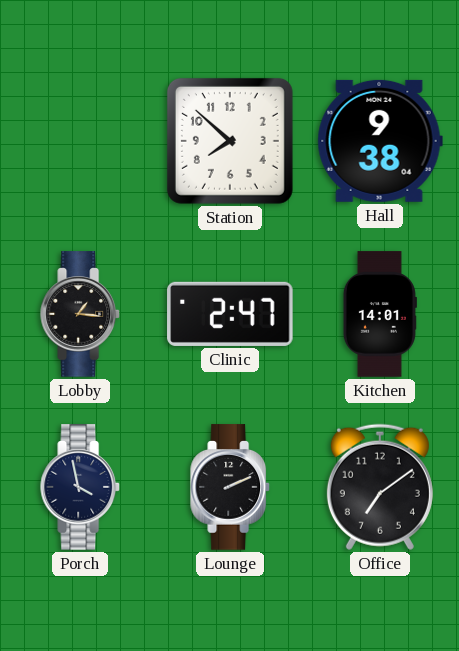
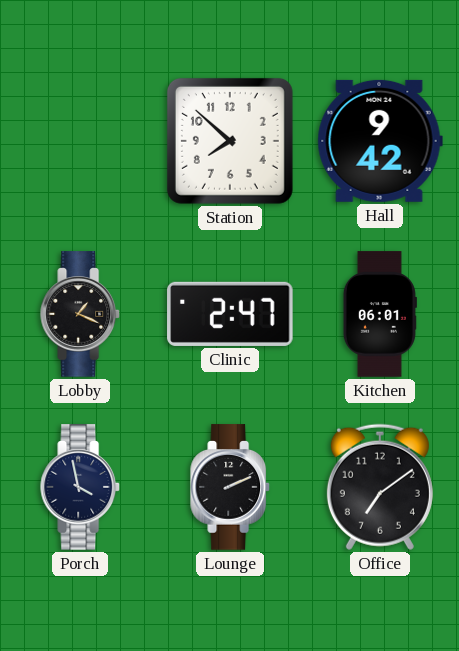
Hall: 9:38 -> 9:42
Lobby: 1:16 -> 1:19
Kitchen: 14:01 -> 06:01
